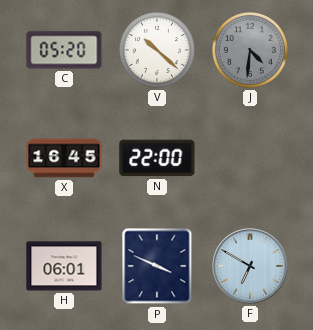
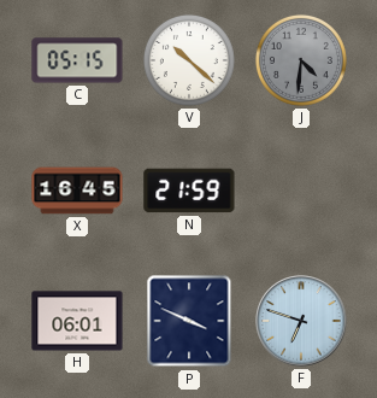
C: 05:20 -> 05:15
N: 22:00 -> 21:59
F: 6:50 -> 6:48
